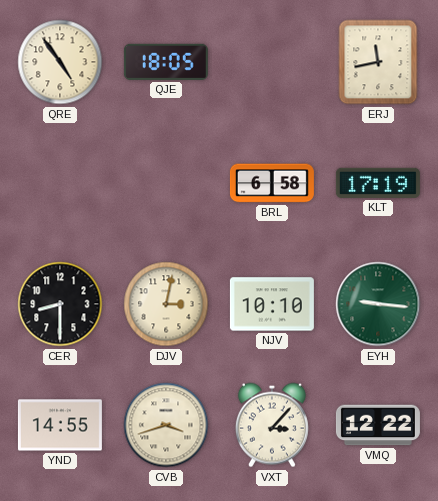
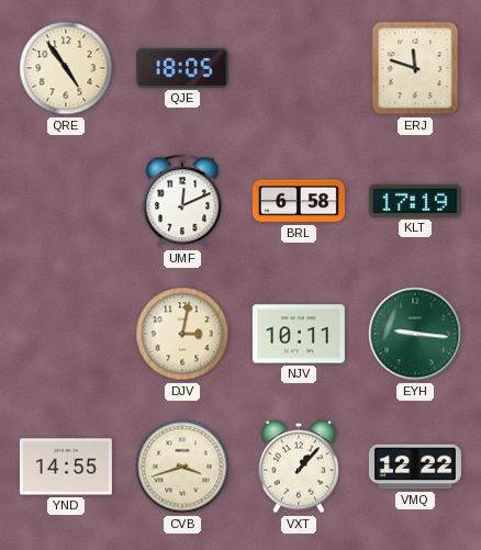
ERJ: 11:43 -> 11:48
UMF: none -> 12:11
CER: 8:30 -> none
NJV: 10:10 -> 10:11
VXT: 3:07 -> 1:07
